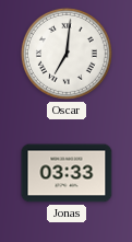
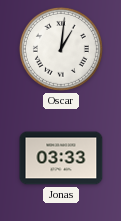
Oscar: 7:01 -> 1:01
